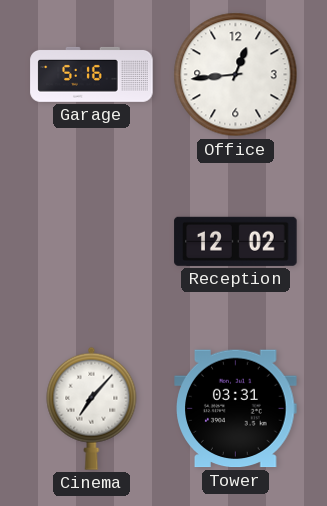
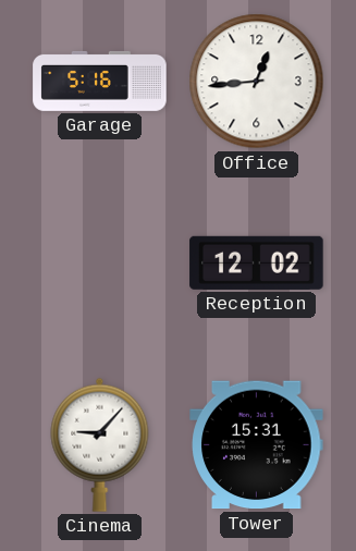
Cinema: 7:07 -> 9:07
Tower: 03:31 -> 15:31
